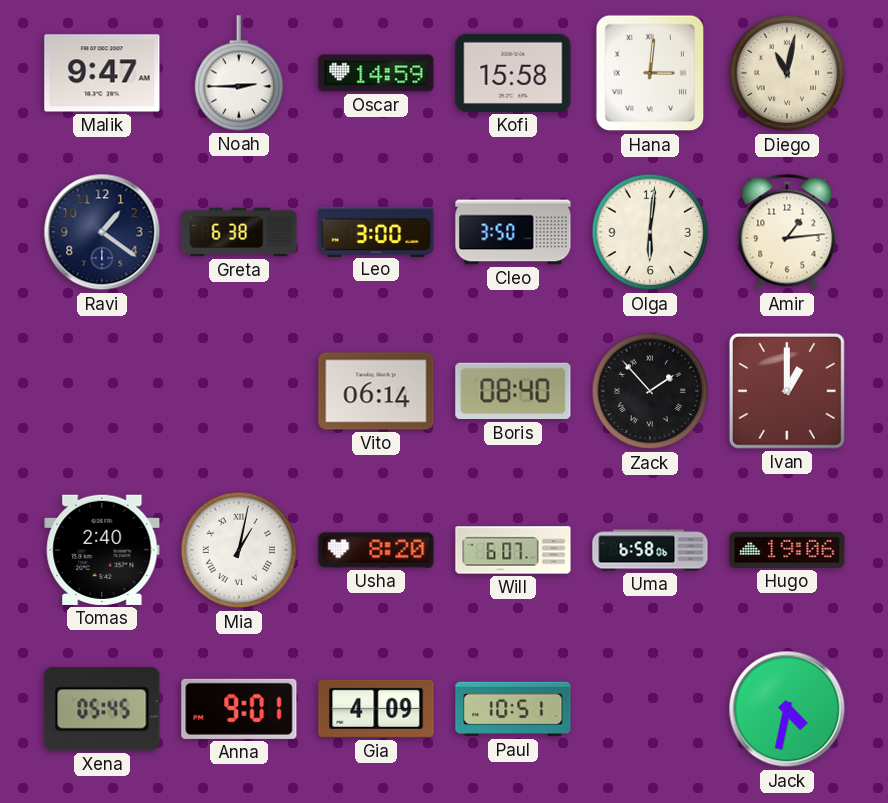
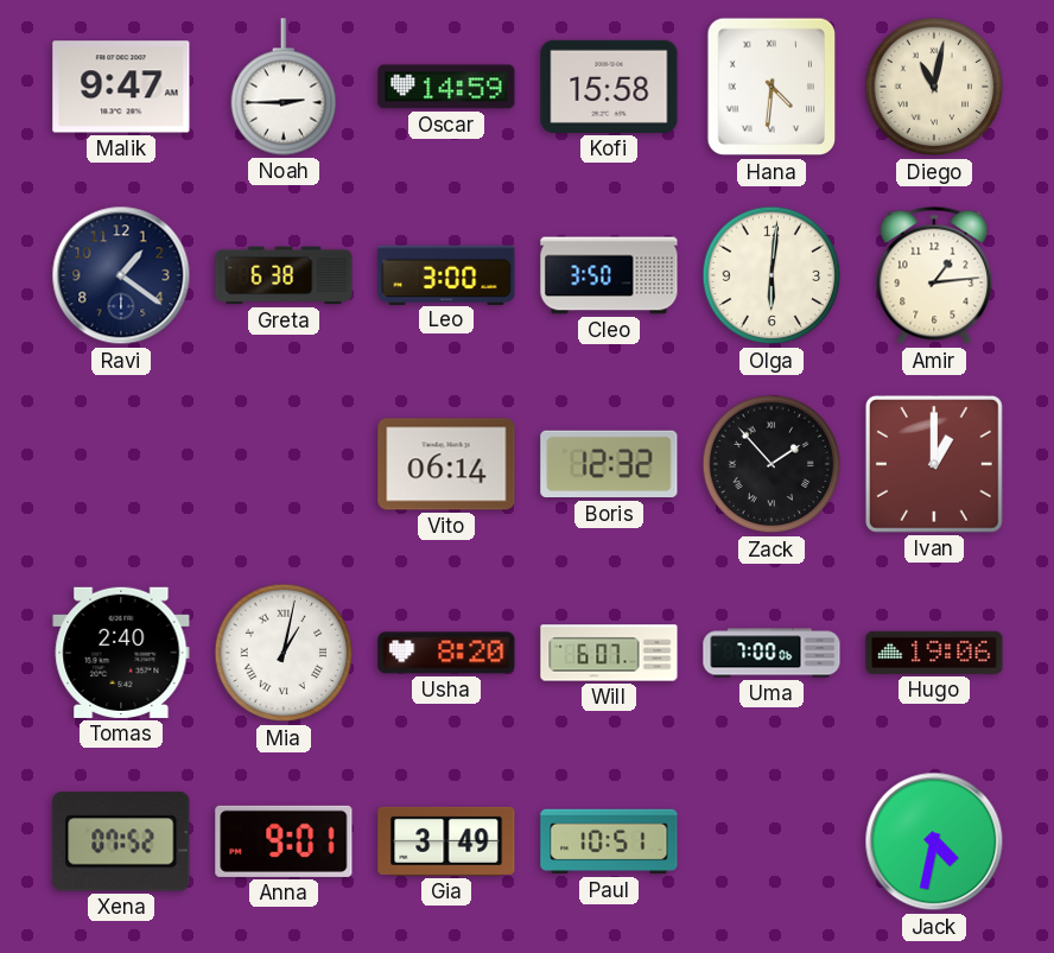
Hana: 3:01 -> 4:31
Boris: 08:40 -> 12:32
Uma: 6:58 -> 7:00
Xena: 05:45 -> 07:52
Gia: 4:09 -> 3:49
